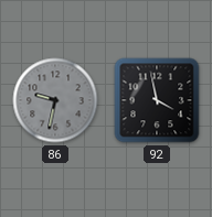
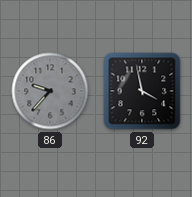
86: 9:32 -> 9:37
